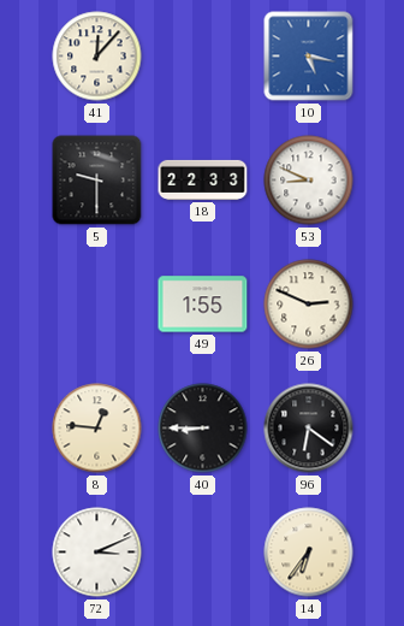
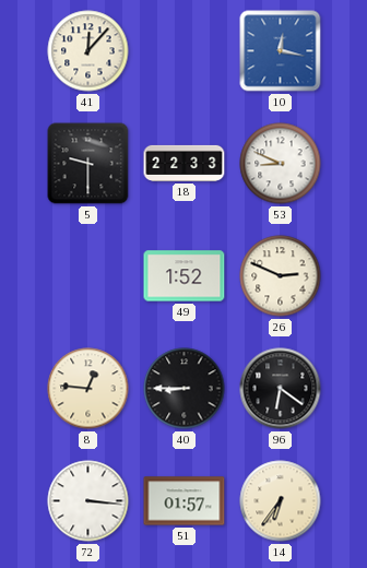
10: 5:17 -> 12:17
49: 1:55 -> 1:52
72: 3:11 -> 3:16
51: none -> 01:57
